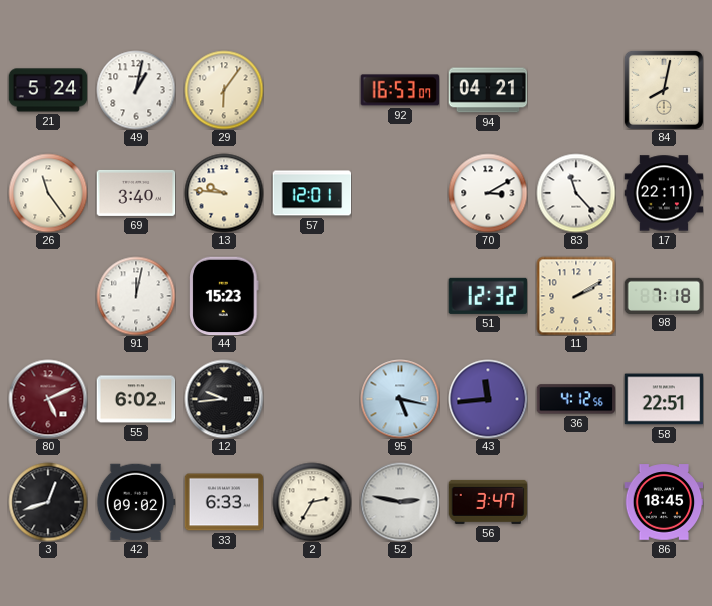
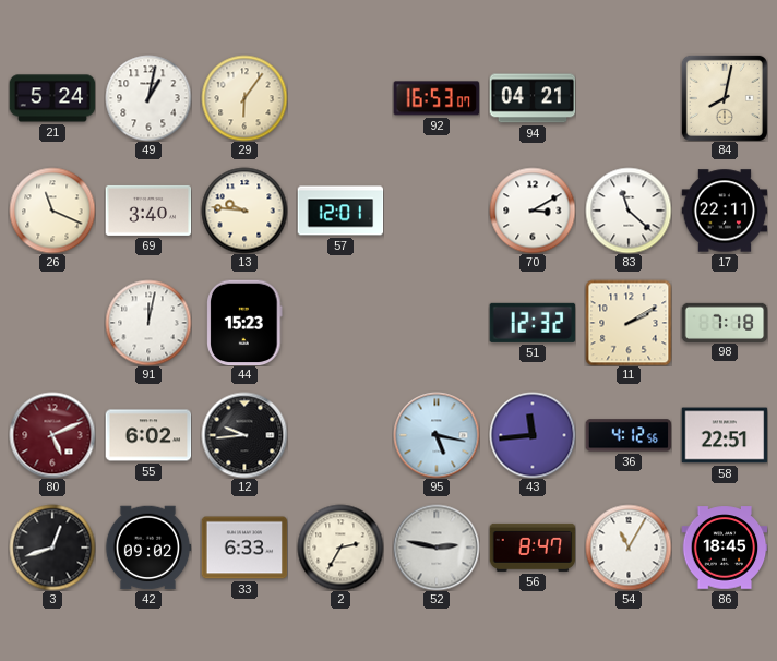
26: 11:24 -> 11:19
83: 11:23 -> 11:22
56: 3:47 -> 8:47
54: none -> 11:05
